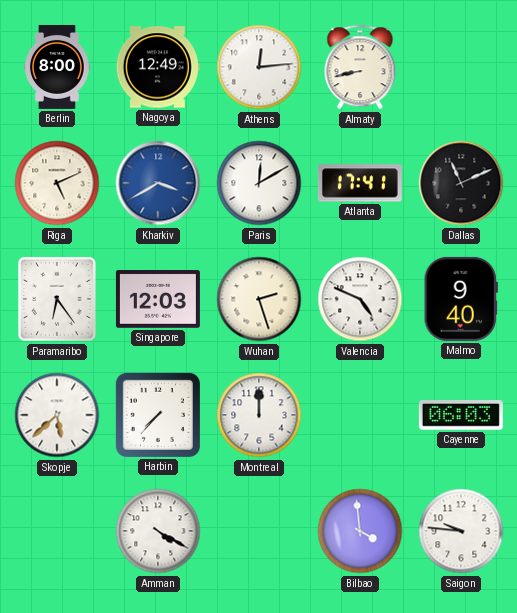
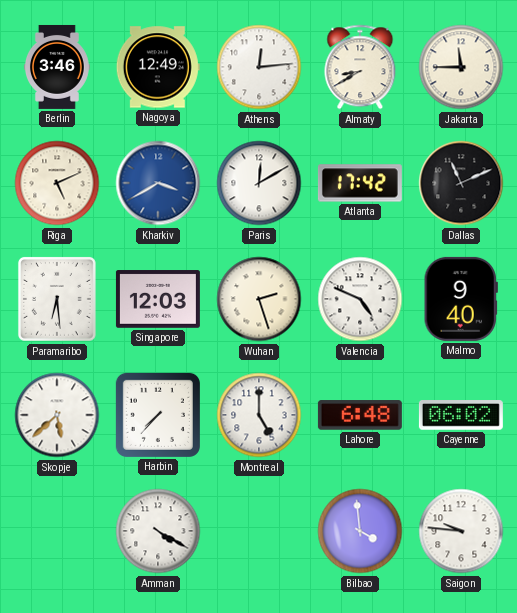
Berlin: 8:00 -> 3:46
Almaty: 8:43 -> 8:40
Jakarta: none -> 11:45
Atlanta: 17:41 -> 17:42
Paramaribo: 6:24 -> 6:29
Montreal: 12:00 -> 5:00
Lahore: none -> 6:48
Cayenne: 06:03 -> 06:02
